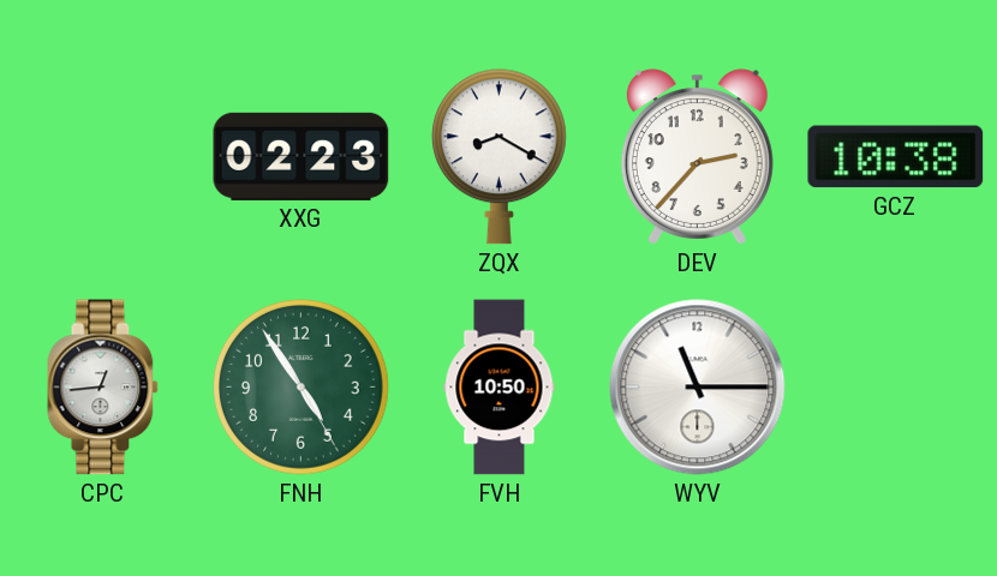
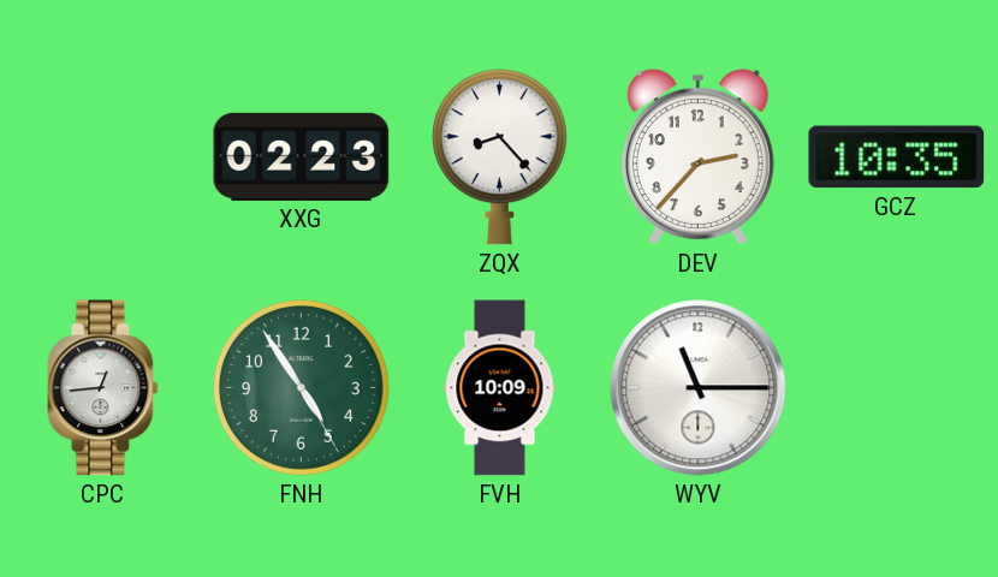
ZQX: 8:20 -> 8:23
GCZ: 10:38 -> 10:35
FVH: 10:50 -> 10:09
